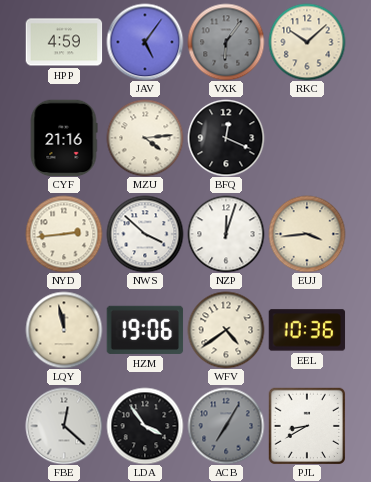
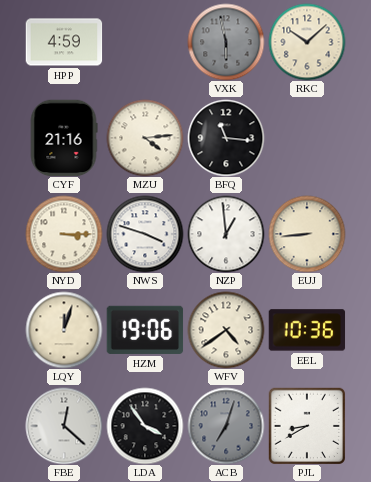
JAV: 5:06 -> none
VXK: 6:06 -> 5:58
BFQ: 12:19 -> 11:16
NYD: 2:44 -> 3:15
NWS: 3:52 -> 3:48
NZP: 12:03 -> 12:59
EUJ: 3:44 -> 8:44
LQY: 11:58 -> 12:03
ACB: 7:05 -> 7:03
